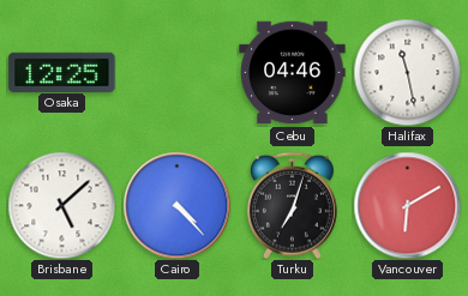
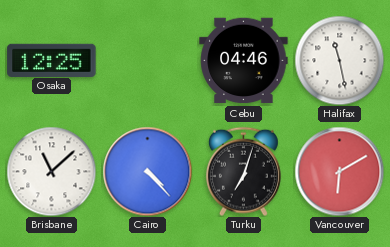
Brisbane: 5:08 -> 11:08
